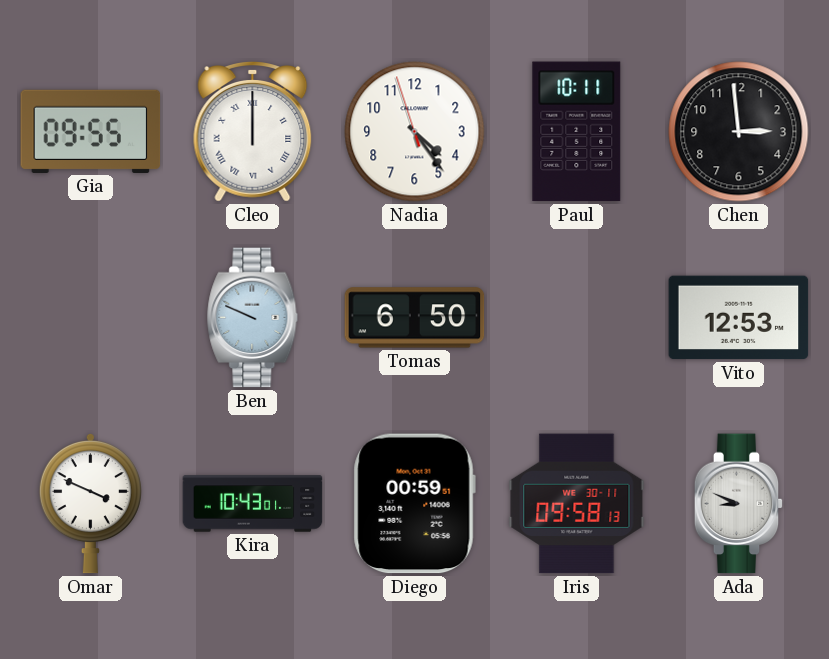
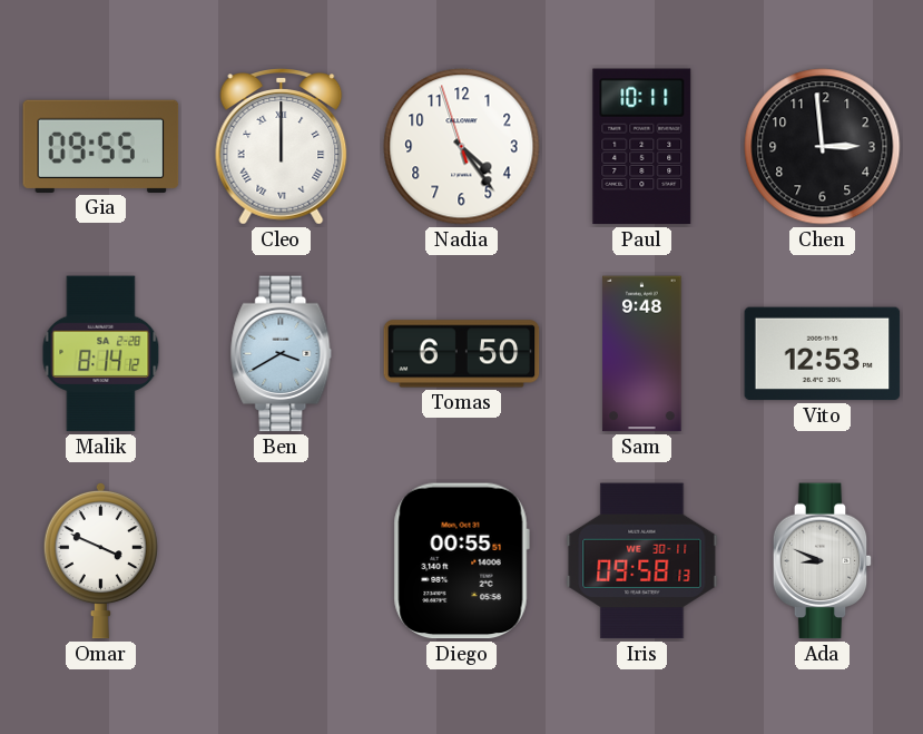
Malik: none -> 8:14
Ben: 9:49 -> 3:40
Sam: none -> 9:48
Kira: 10:43 -> none
Diego: 00:59 -> 00:55
